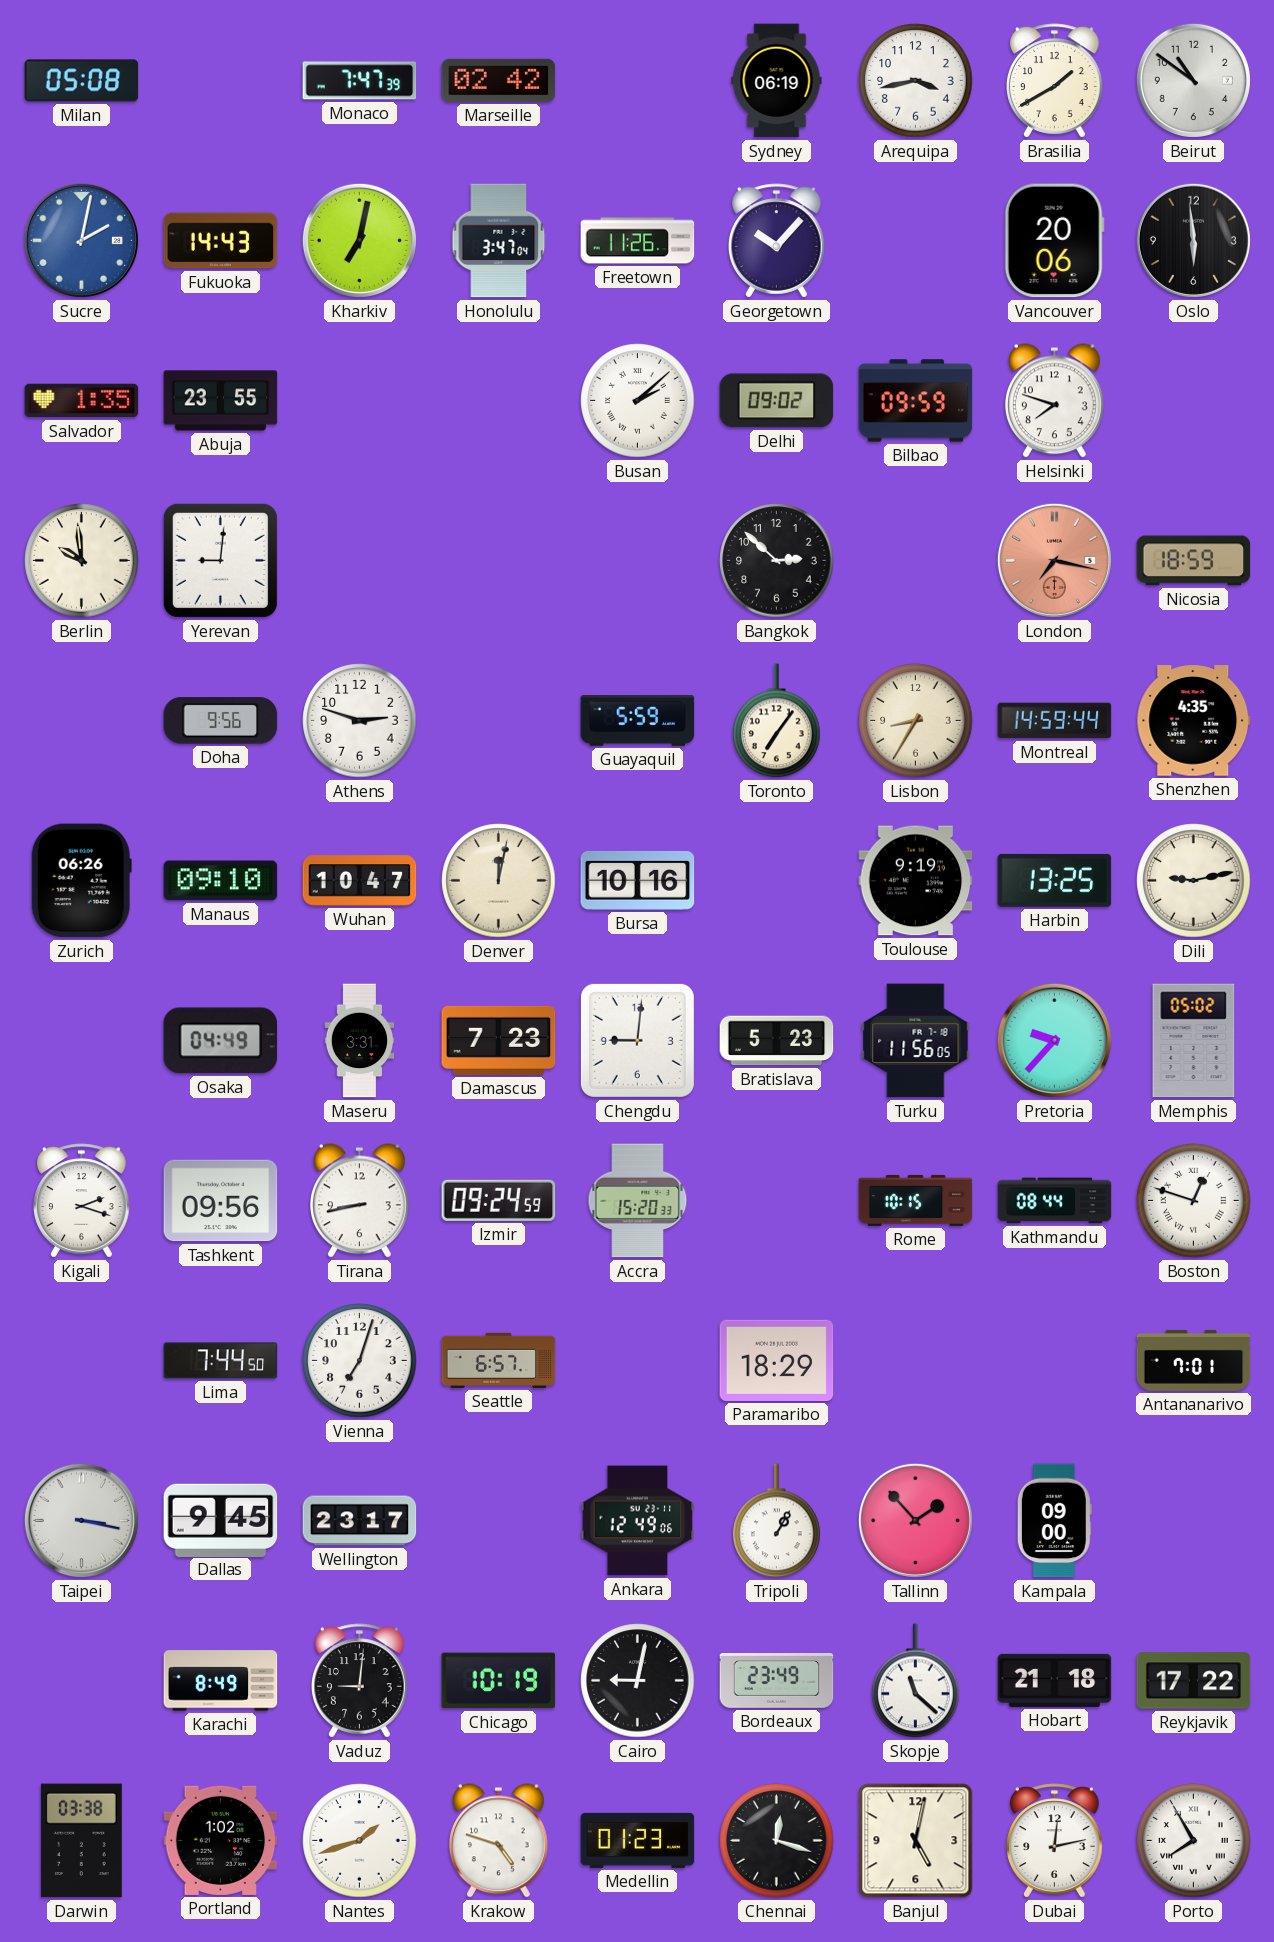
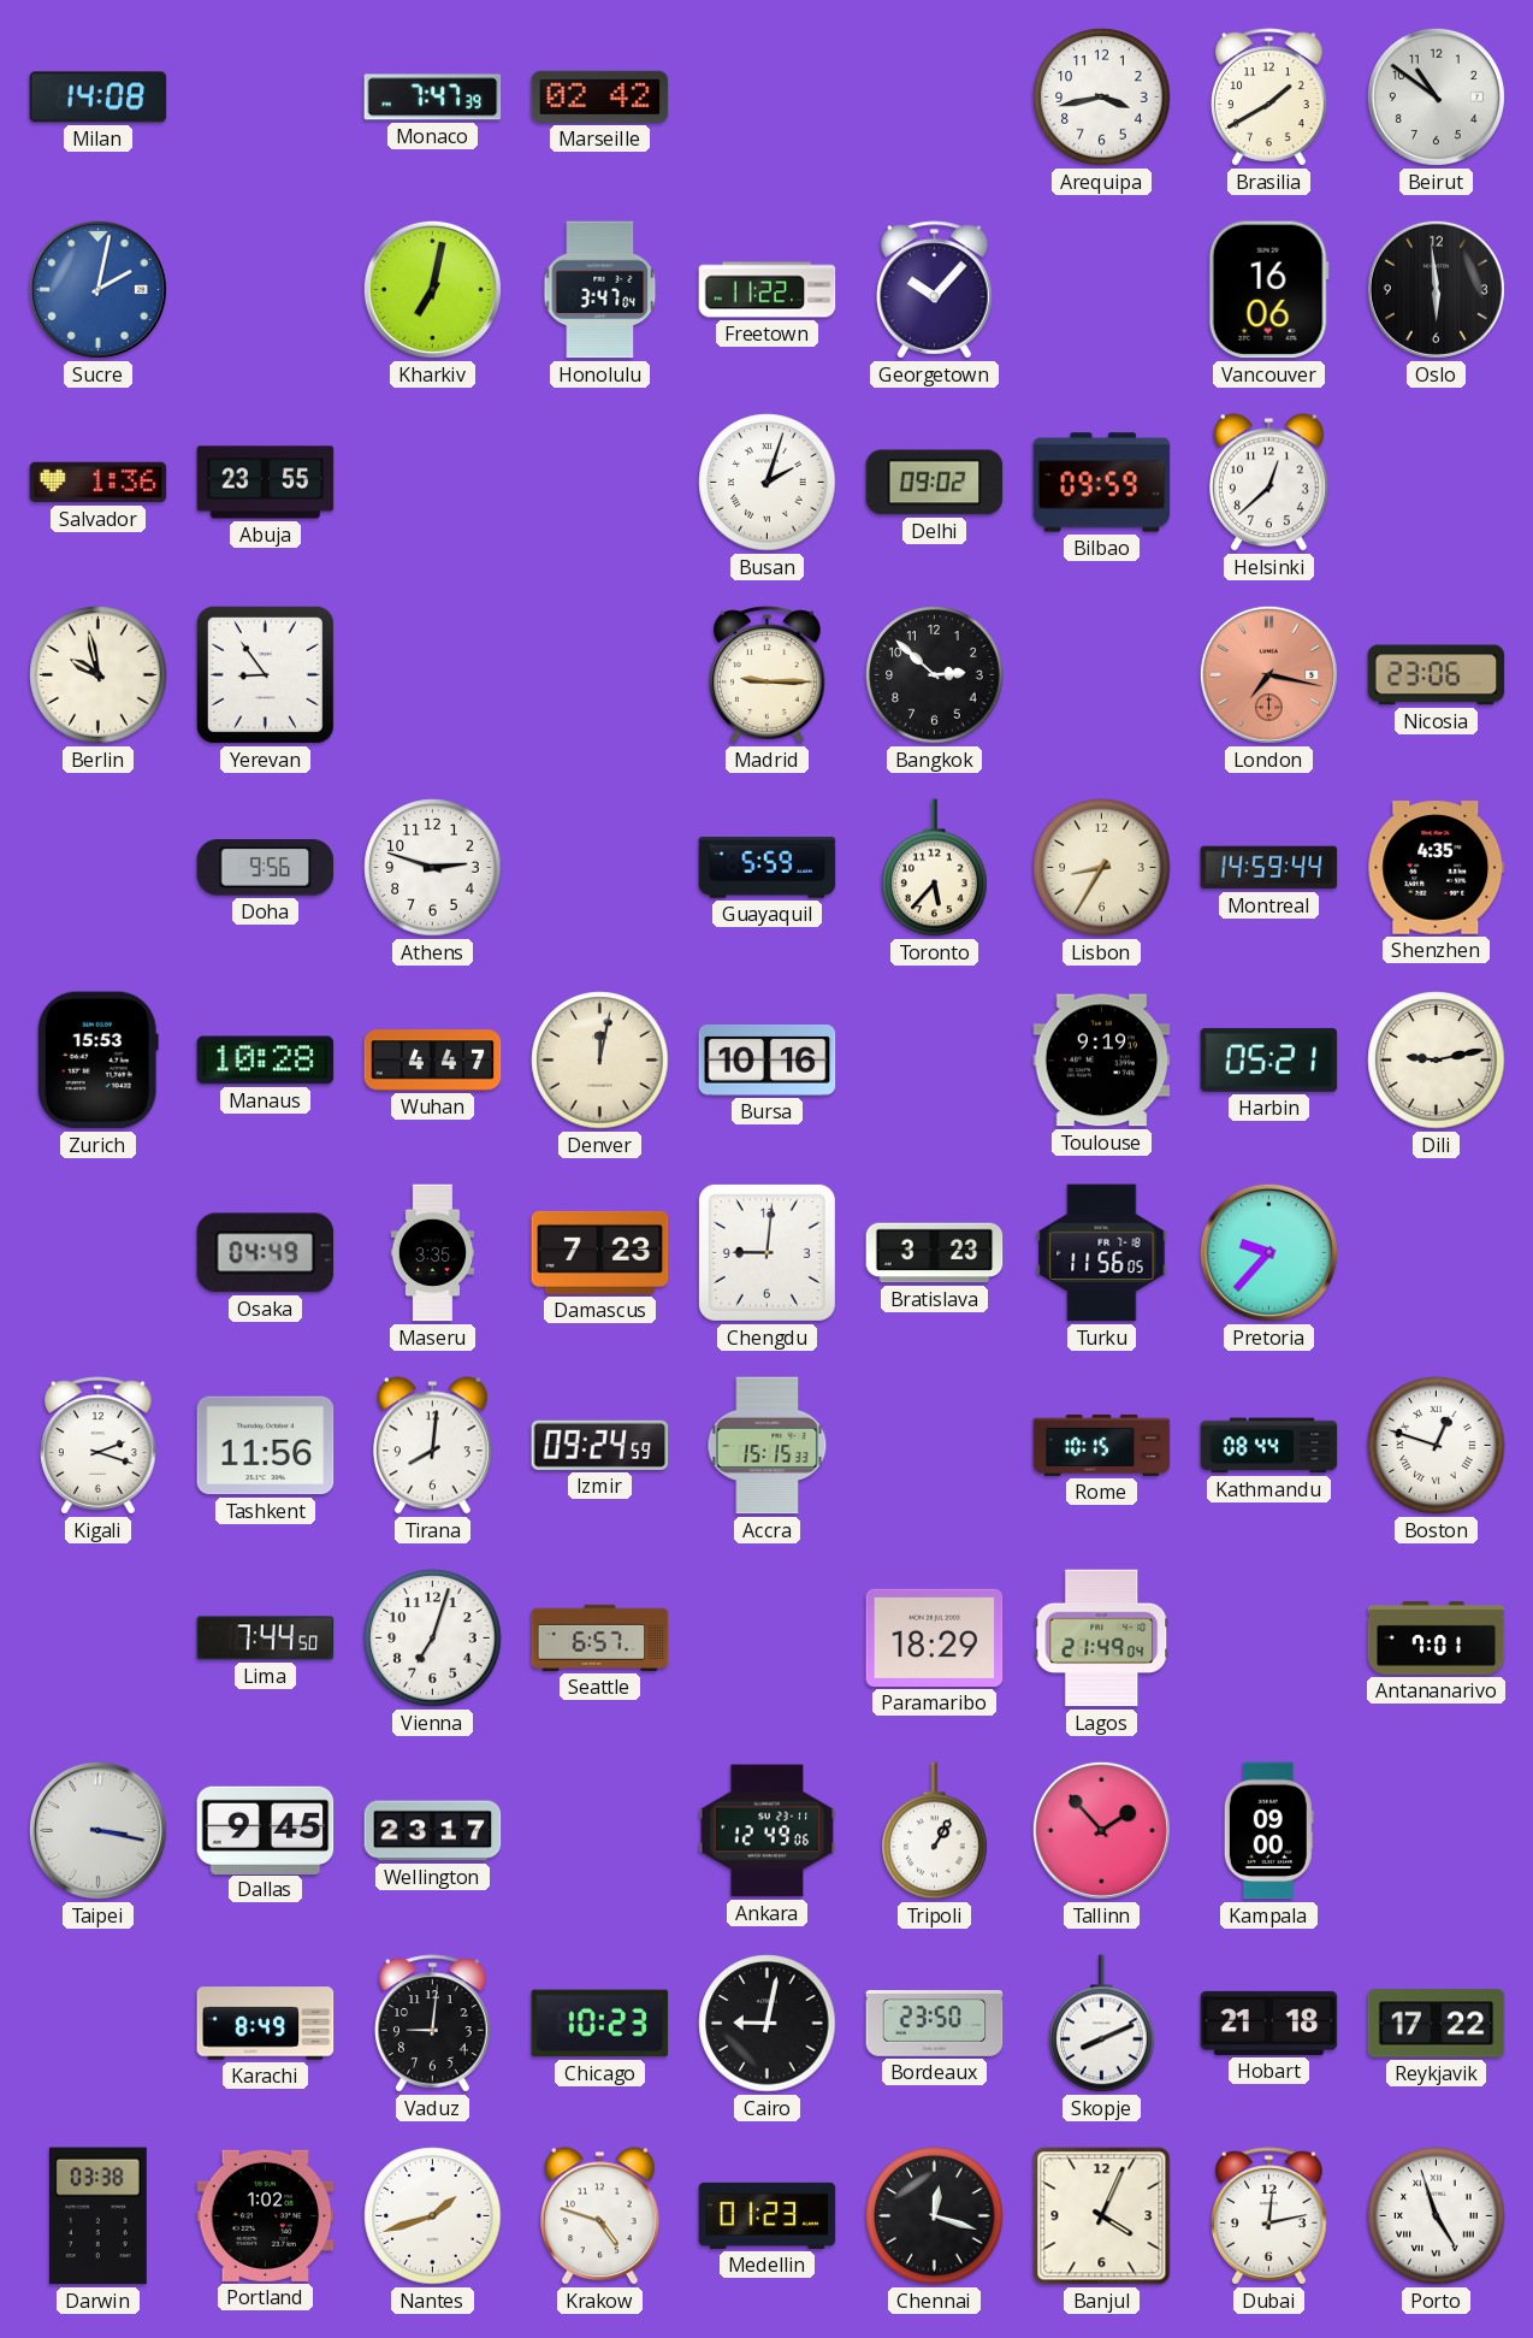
Milan: 05:08 -> 14:08
Sydney: 06:19 -> none
Fukuoka: 14:43 -> none
Freetown: 11:26 -> 11:22
Vancouver: 20:06 -> 16:06
Salvador: 1:35 -> 1:36
Busan: 2:08 -> 2:03
Helsinki: 7:48 -> 12:38
Berlin: 9:59 -> 9:58
Yerevan: 9:01 -> 8:54
Madrid: none -> 9:15
Nicosia: 18:59 -> 23:06
Toronto: 7:06 -> 5:37
Zurich: 06:26 -> 15:53
Manaus: 09:10 -> 10:28
Wuhan: 10:47 -> 4:47
Harbin: 13:25 -> 05:21
Maseru: 3:31 -> 3:35
Bratislava: 5:23 -> 3:23
Memphis: 05:02 -> none
Tashkent: 09:56 -> 11:56
Tirana: 8:43 -> 8:01
Accra: 15:20 -> 15:15
Lagos: none -> 21:49
Chicago: 10:19 -> 10:23
Bordeaux: 23:49 -> 23:50
Skopje: 11:22 -> 8:11
Banjul: 5:02 -> 4:04
Porto: 7:55 -> 4:57
